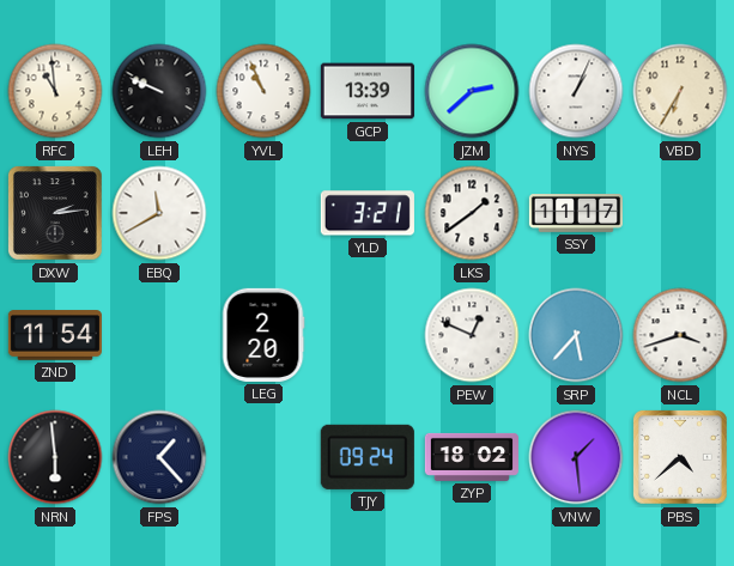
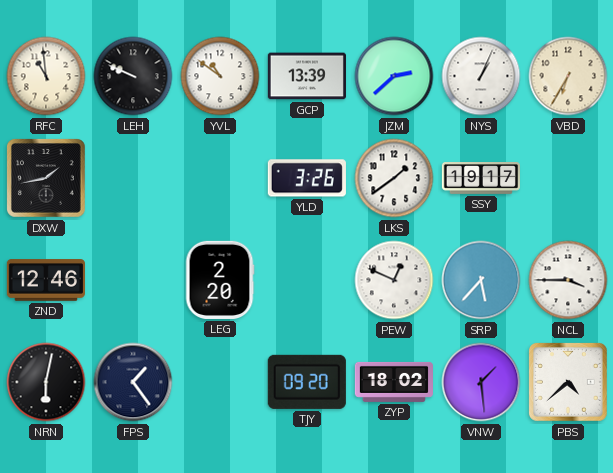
YVL: 10:56 -> 10:51
DXW: 2:14 -> 1:43
EBQ: 11:40 -> none
YLD: 3:21 -> 3:26
SSY: 11:17 -> 19:17
ZND: 11:54 -> 12:46
NCL: 3:42 -> 3:45
NRN: 5:59 -> 6:02
FPS: 1:23 -> 1:24
TJY: 09:24 -> 09:20
